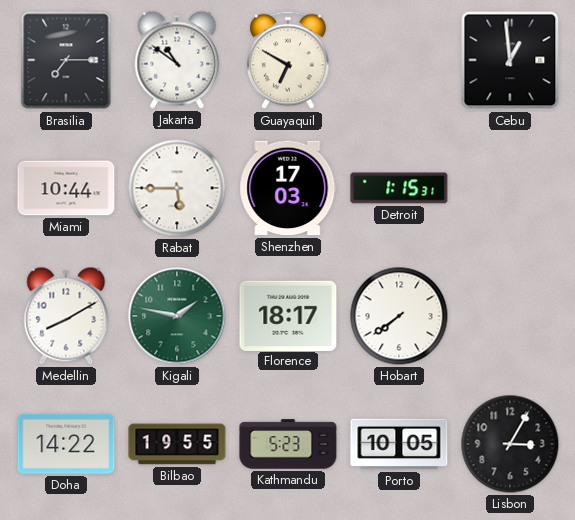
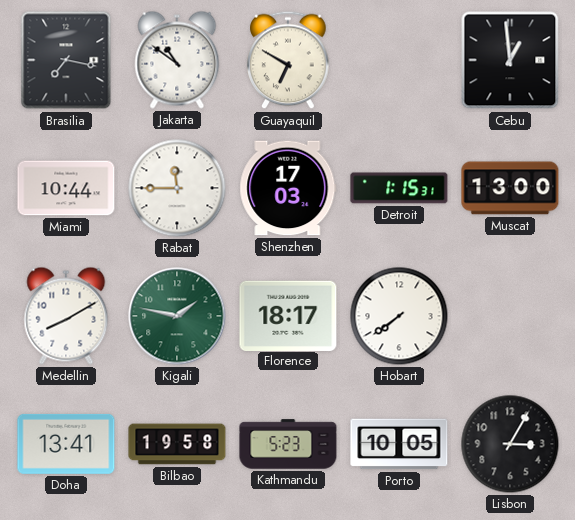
Brasilia: 7:15 -> 7:17
Rabat: 5:45 -> 11:45
Muscat: none -> 13:00
Doha: 14:22 -> 13:41
Bilbao: 19:55 -> 19:58
